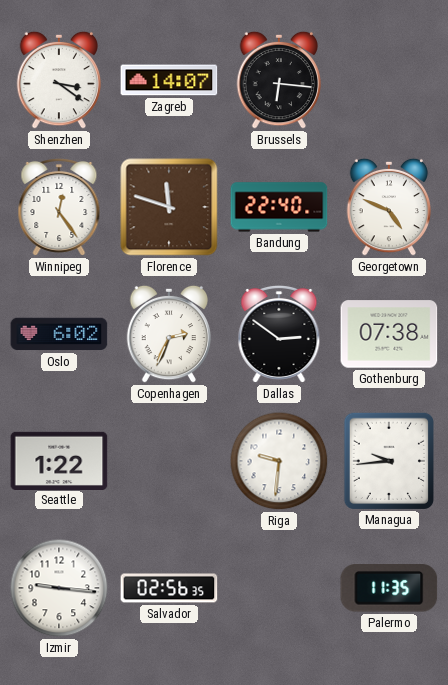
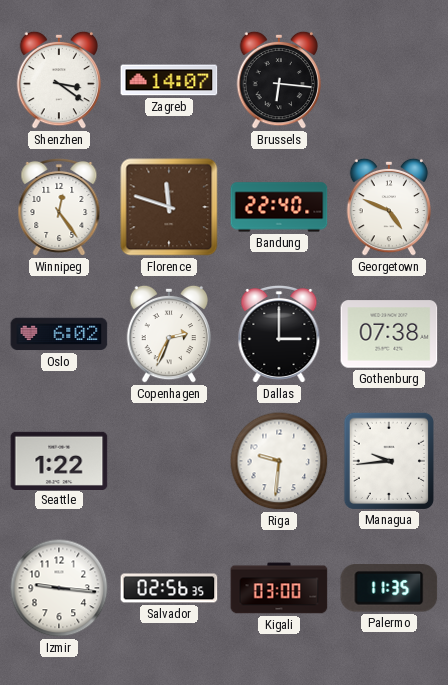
Dallas: 2:51 -> 3:00
Kigali: none -> 03:00
